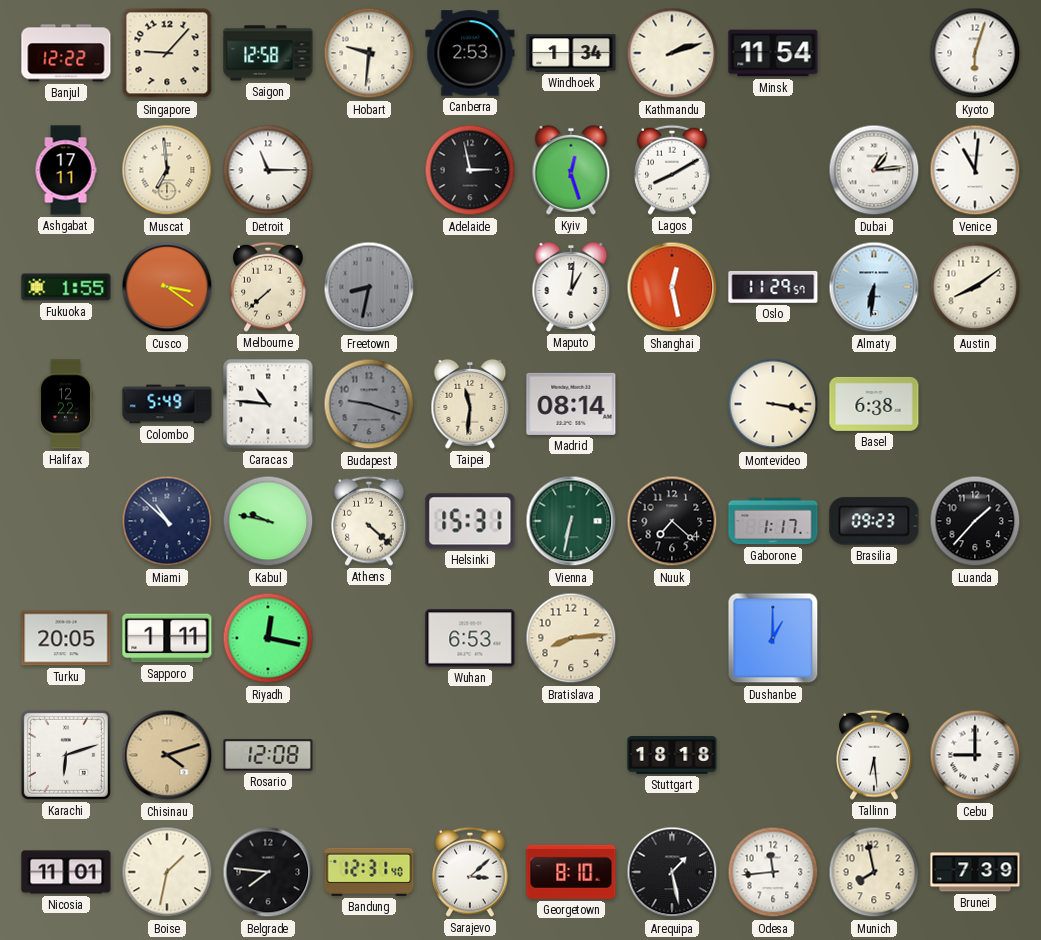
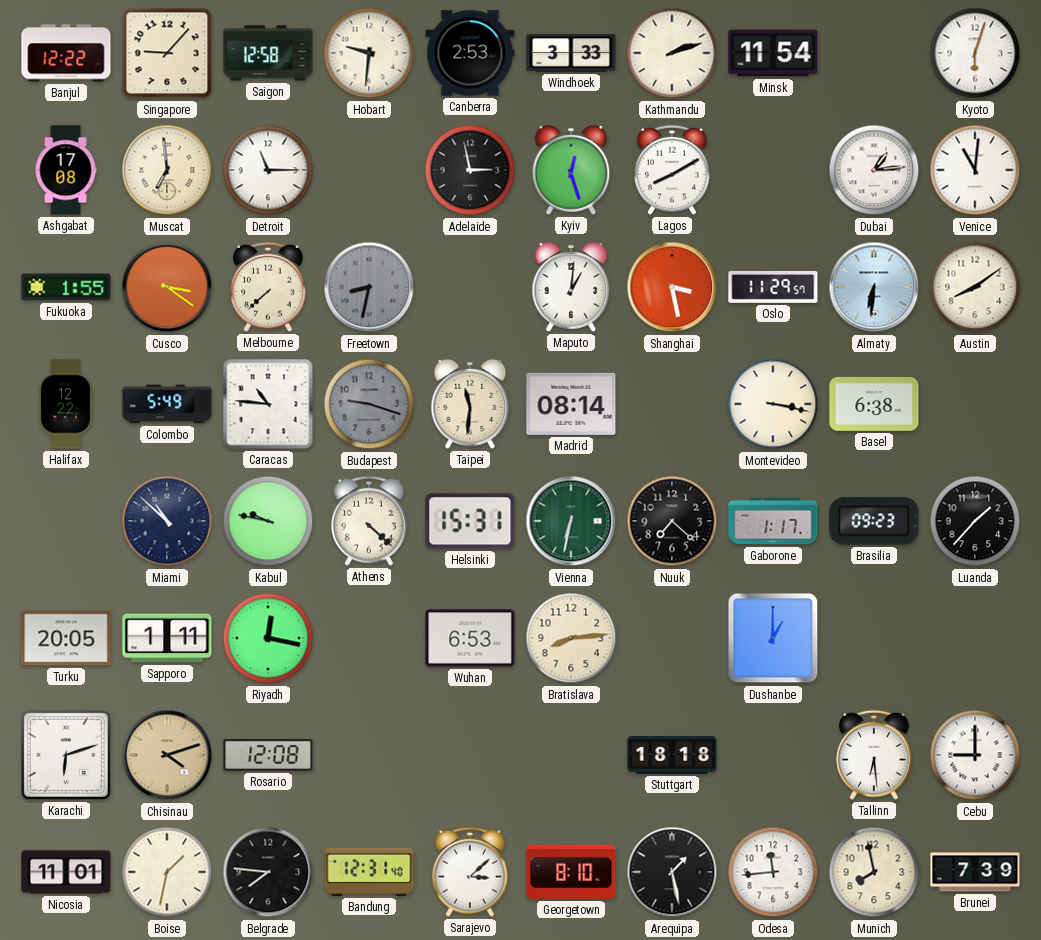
Windhoek: 1:34 -> 3:33
Ashgabat: 17:11 -> 17:08
Shanghai: 12:28 -> 3:28
